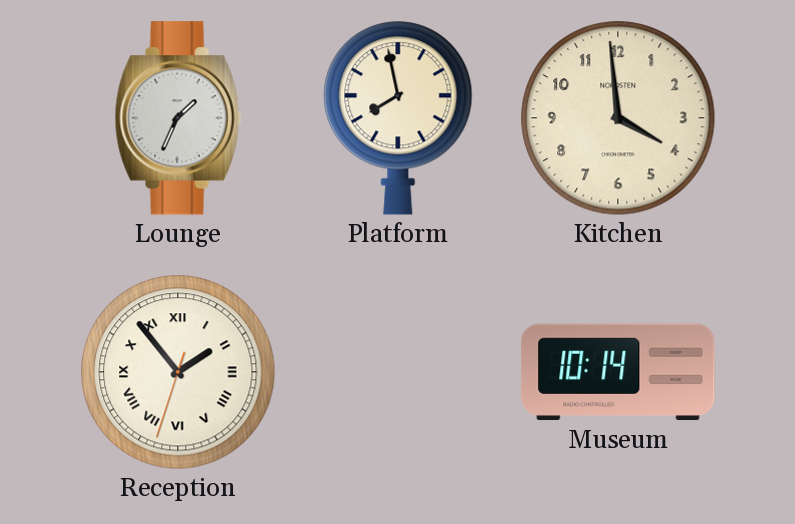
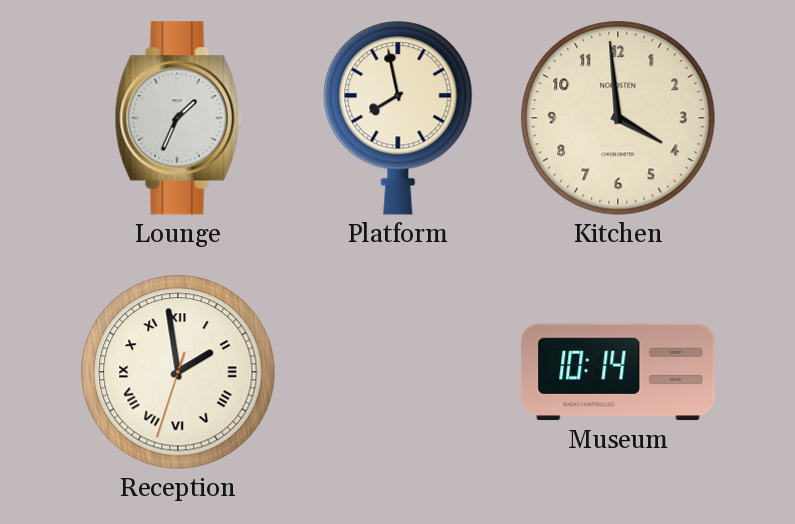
Reception: 1:53 -> 1:58
